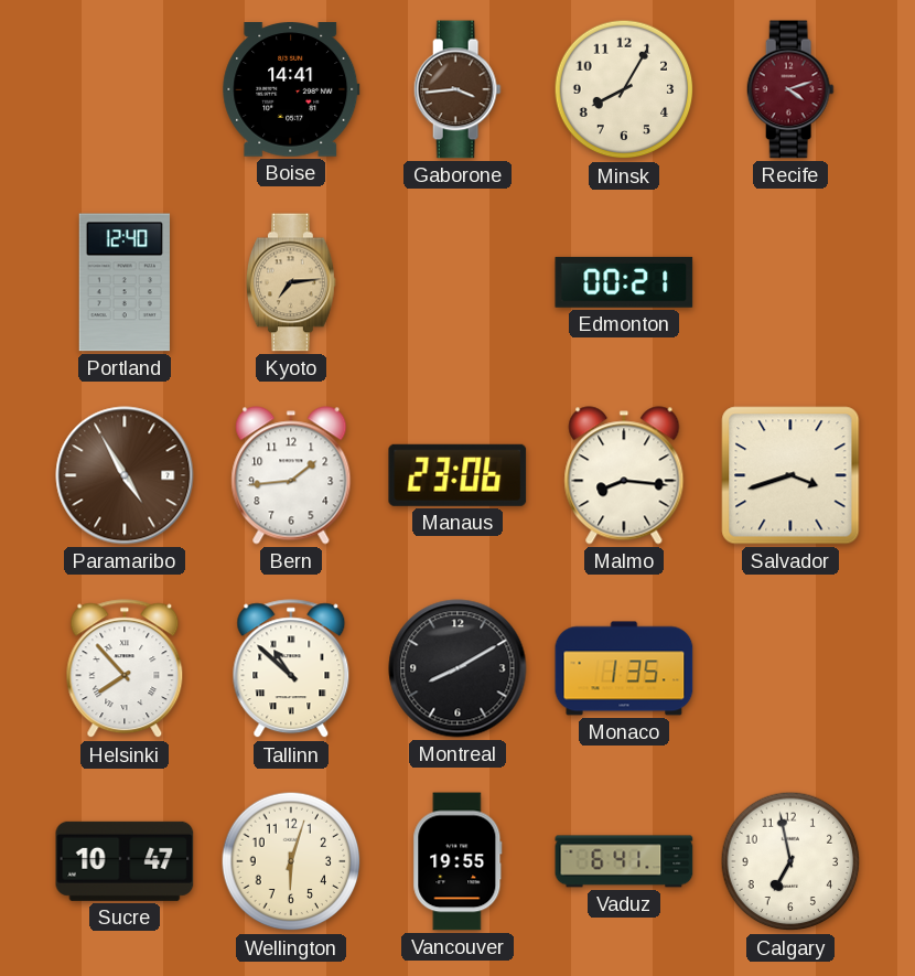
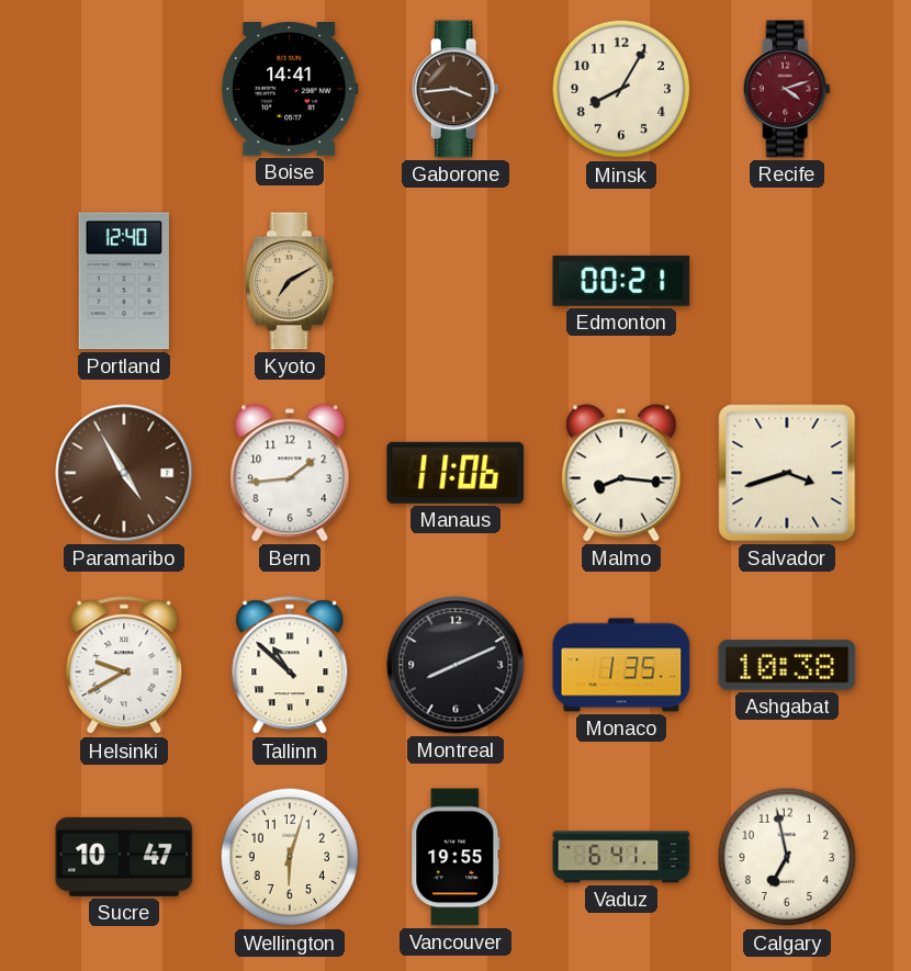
Kyoto: 7:14 -> 7:10
Manaus: 23:06 -> 11:06
Helsinki: 7:53 -> 9:40
Montreal: 8:10 -> 8:11
Ashgabat: none -> 10:38
